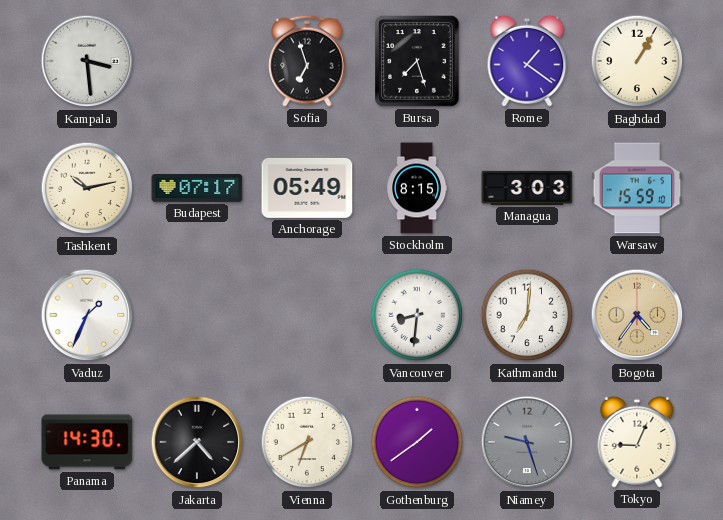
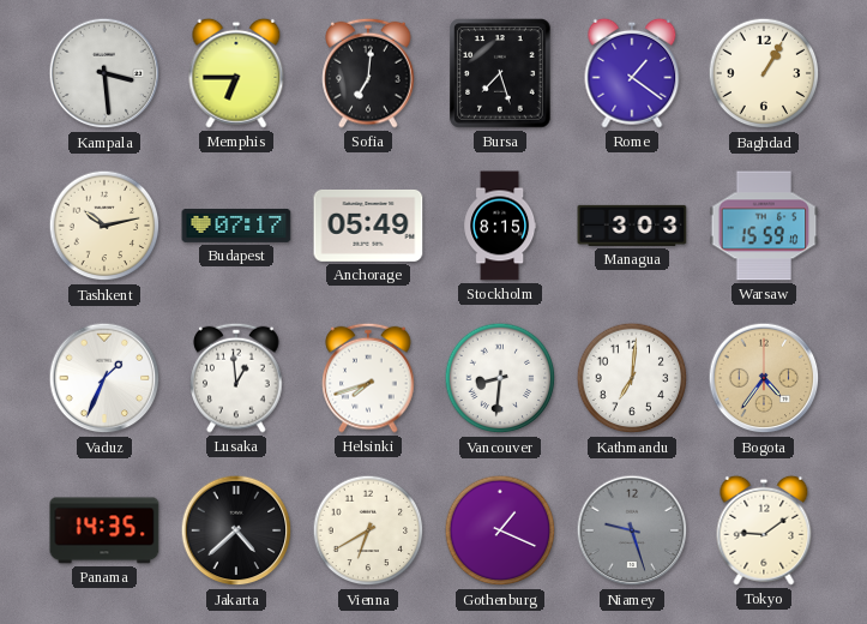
Memphis: none -> 6:45
Sofia: 6:57 -> 7:01
Lusaka: none -> 12:59
Helsinki: none -> 7:42
Panama: 14:30 -> 14:35
Gothenburg: 1:39 -> 1:19
Tokyo: 9:04 -> 9:09
